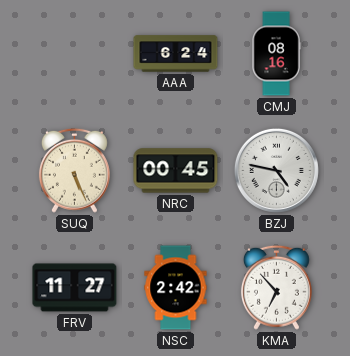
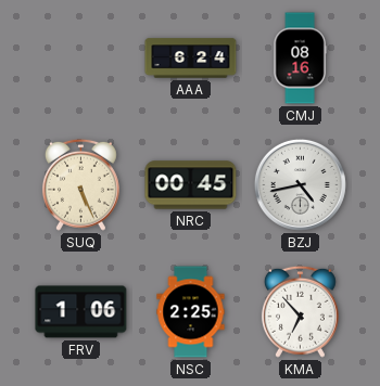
BZJ: 4:47 -> 4:43
FRV: 11:27 -> 1:06
NSC: 2:42 -> 2:25
